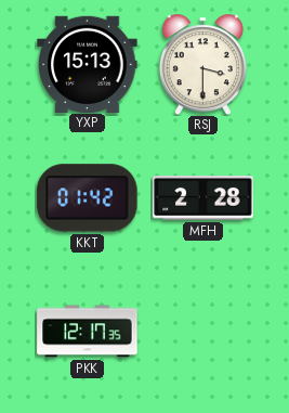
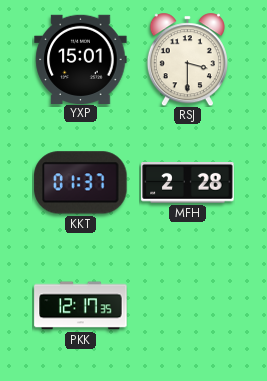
YXP: 15:13 -> 15:01
KKT: 01:42 -> 01:37
